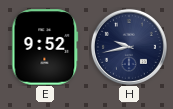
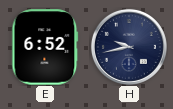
E: 9:52 -> 6:52
